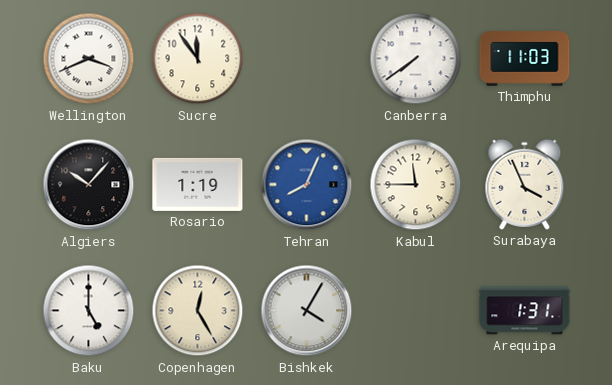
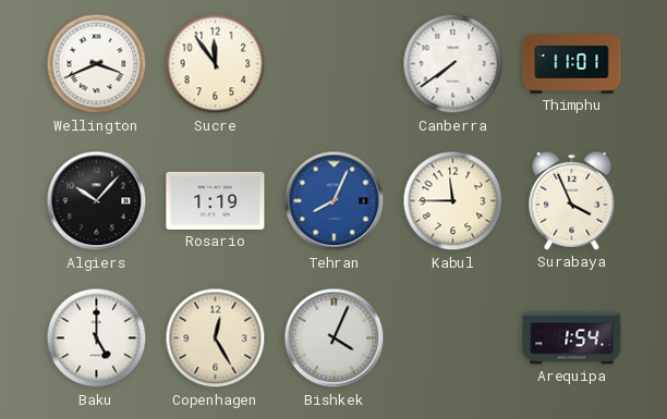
Thimphu: 11:03 -> 11:01
Bishkek: 4:05 -> 4:04
Arequipa: 1:31 -> 1:54
